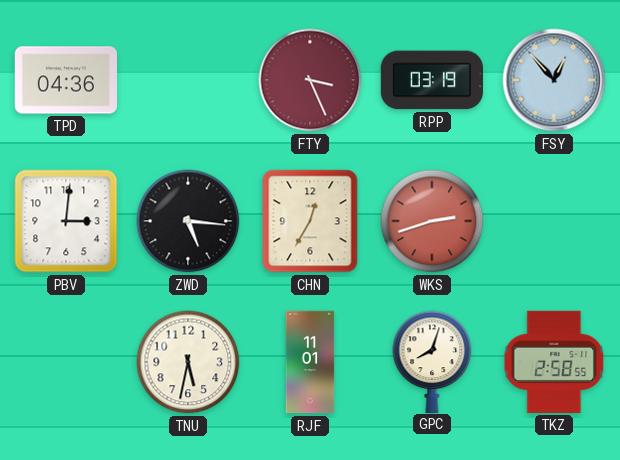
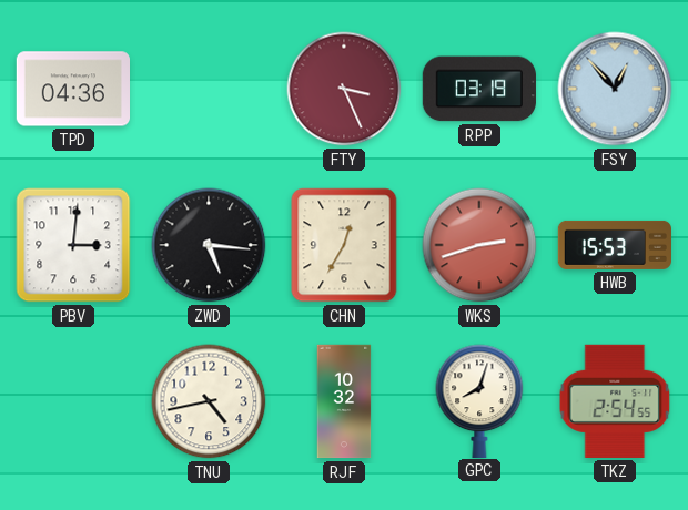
HWB: none -> 15:53
TNU: 5:32 -> 4:43
RJF: 11:01 -> 10:32
TKZ: 2:58 -> 2:54
